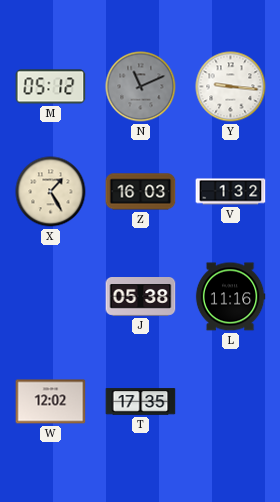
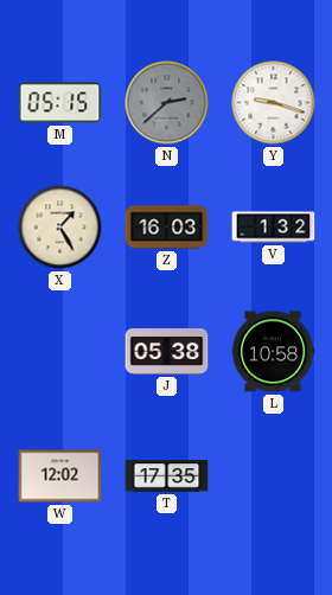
M: 05:12 -> 05:15
N: 11:11 -> 2:38
Y: 9:16 -> 9:18
L: 11:16 -> 10:58
